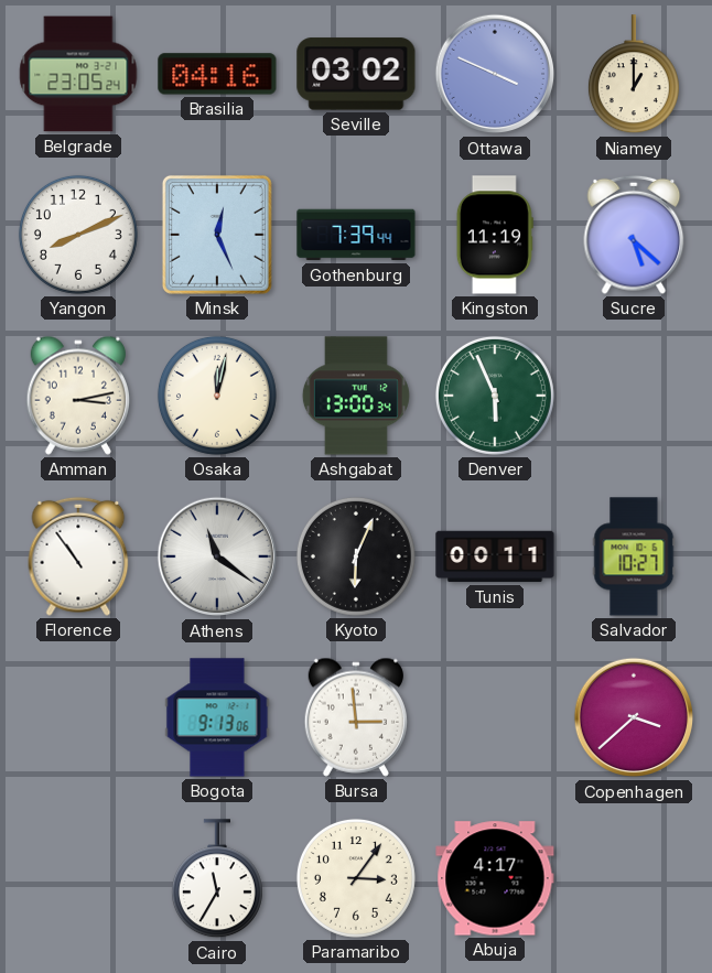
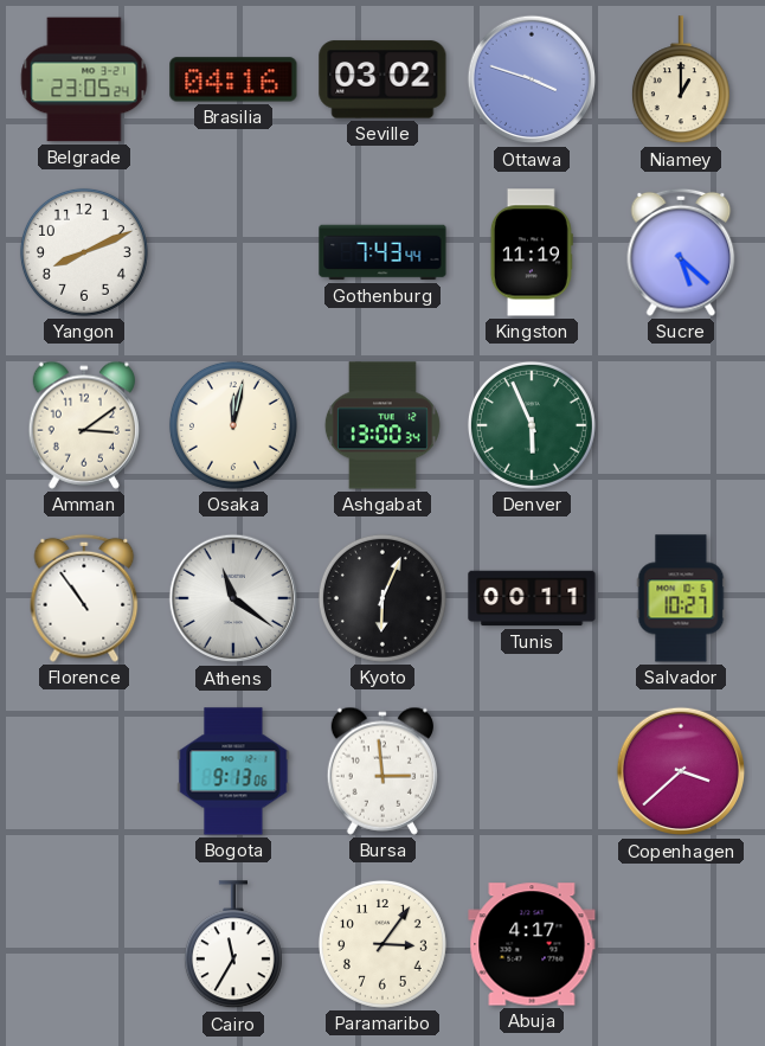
Ottawa: 3:49 -> 3:48
Minsk: 12:26 -> none
Gothenburg: 7:39 -> 7:43
Amman: 3:13 -> 3:09
